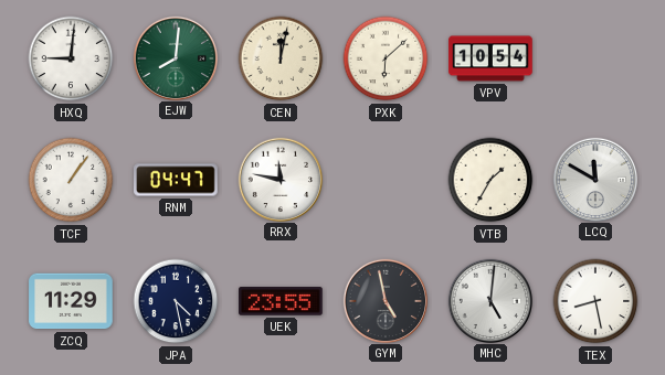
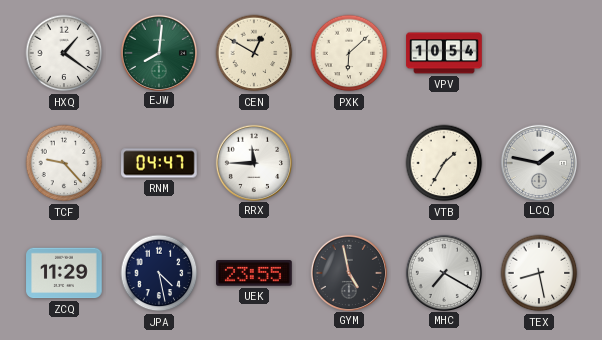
HXQ: 9:01 -> 1:21
CEN: 12:02 -> 12:50
TCF: 1:06 -> 9:23
RRX: 11:47 -> 11:45
LCQ: 11:50 -> 1:47
MHC: 5:01 -> 7:20
